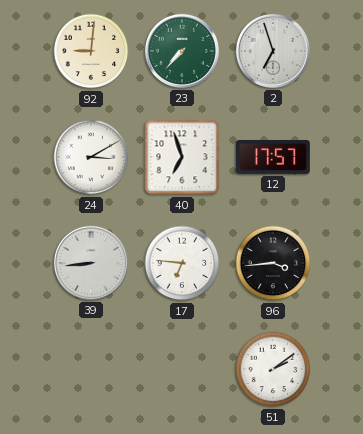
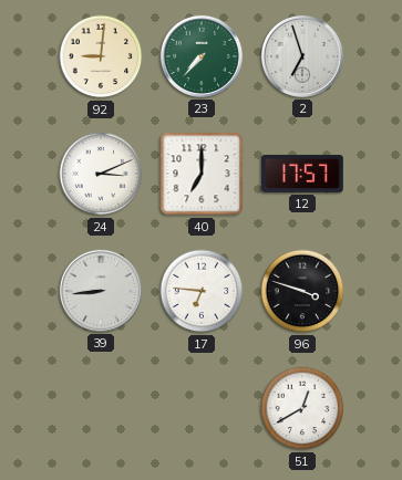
24: 3:10 -> 3:11
40: 6:57 -> 7:00
96: 3:44 -> 3:48
51: 2:09 -> 12:40
